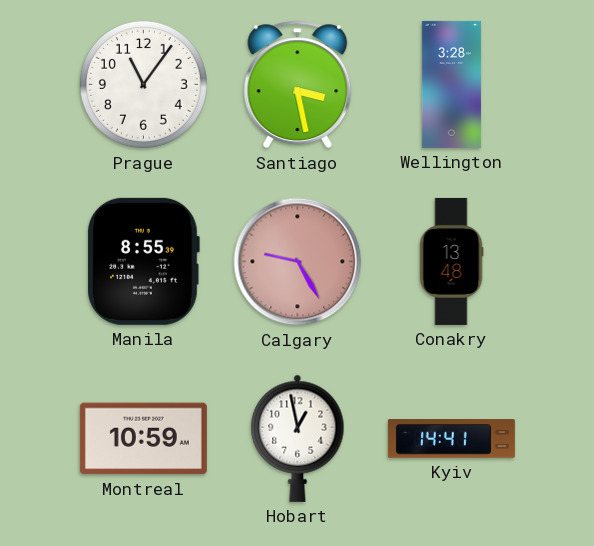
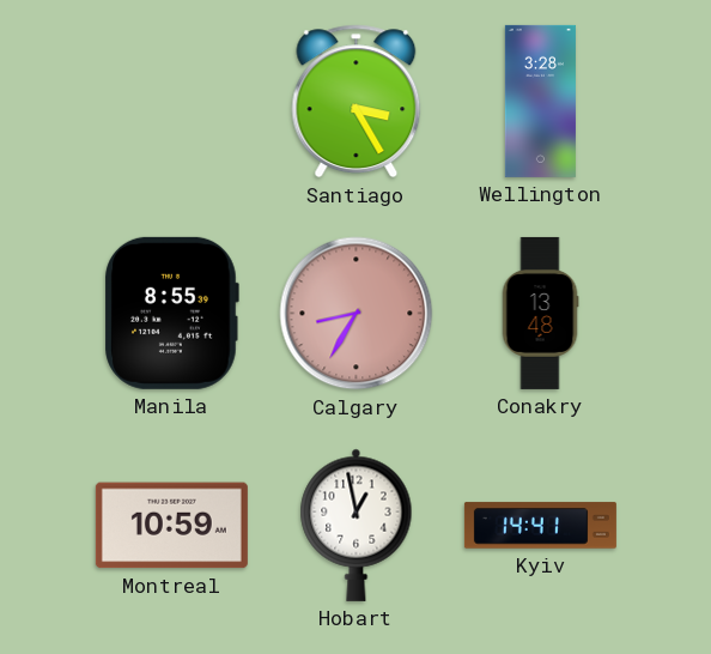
Prague: 11:06 -> none
Santiago: 3:28 -> 3:25
Calgary: 9:25 -> 8:35
